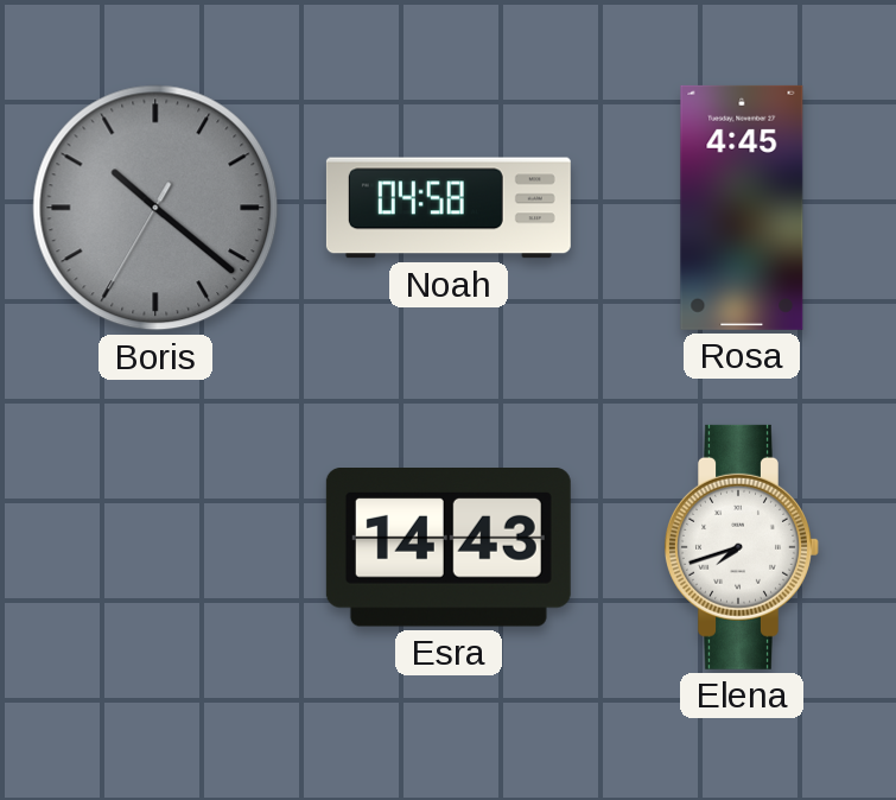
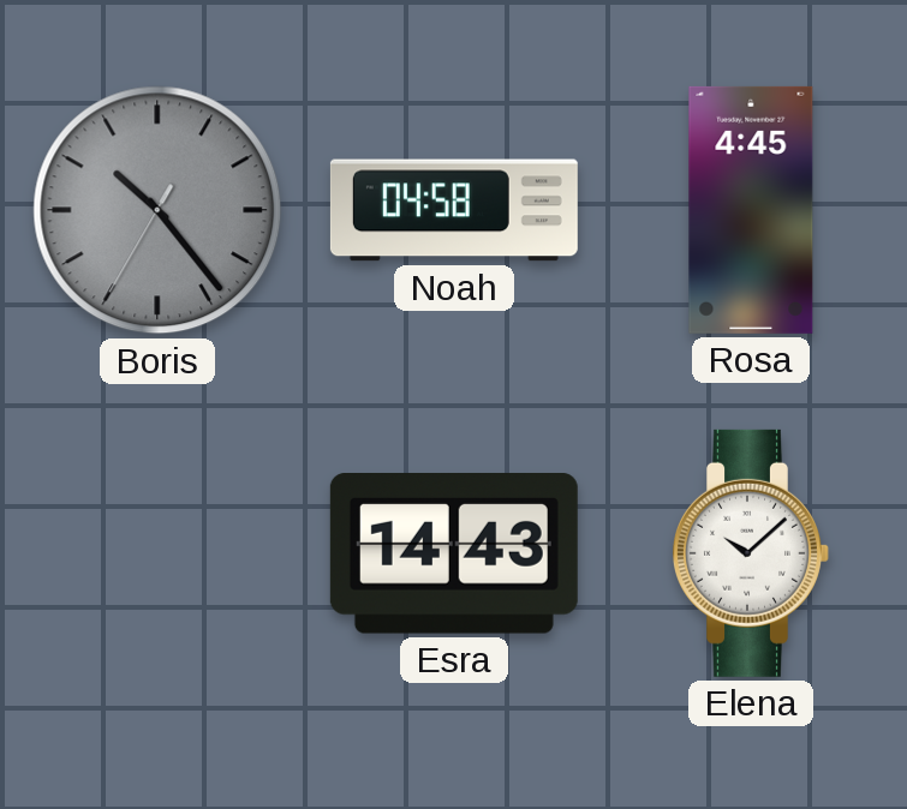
Boris: 10:21 -> 10:23
Elena: 7:42 -> 10:08
